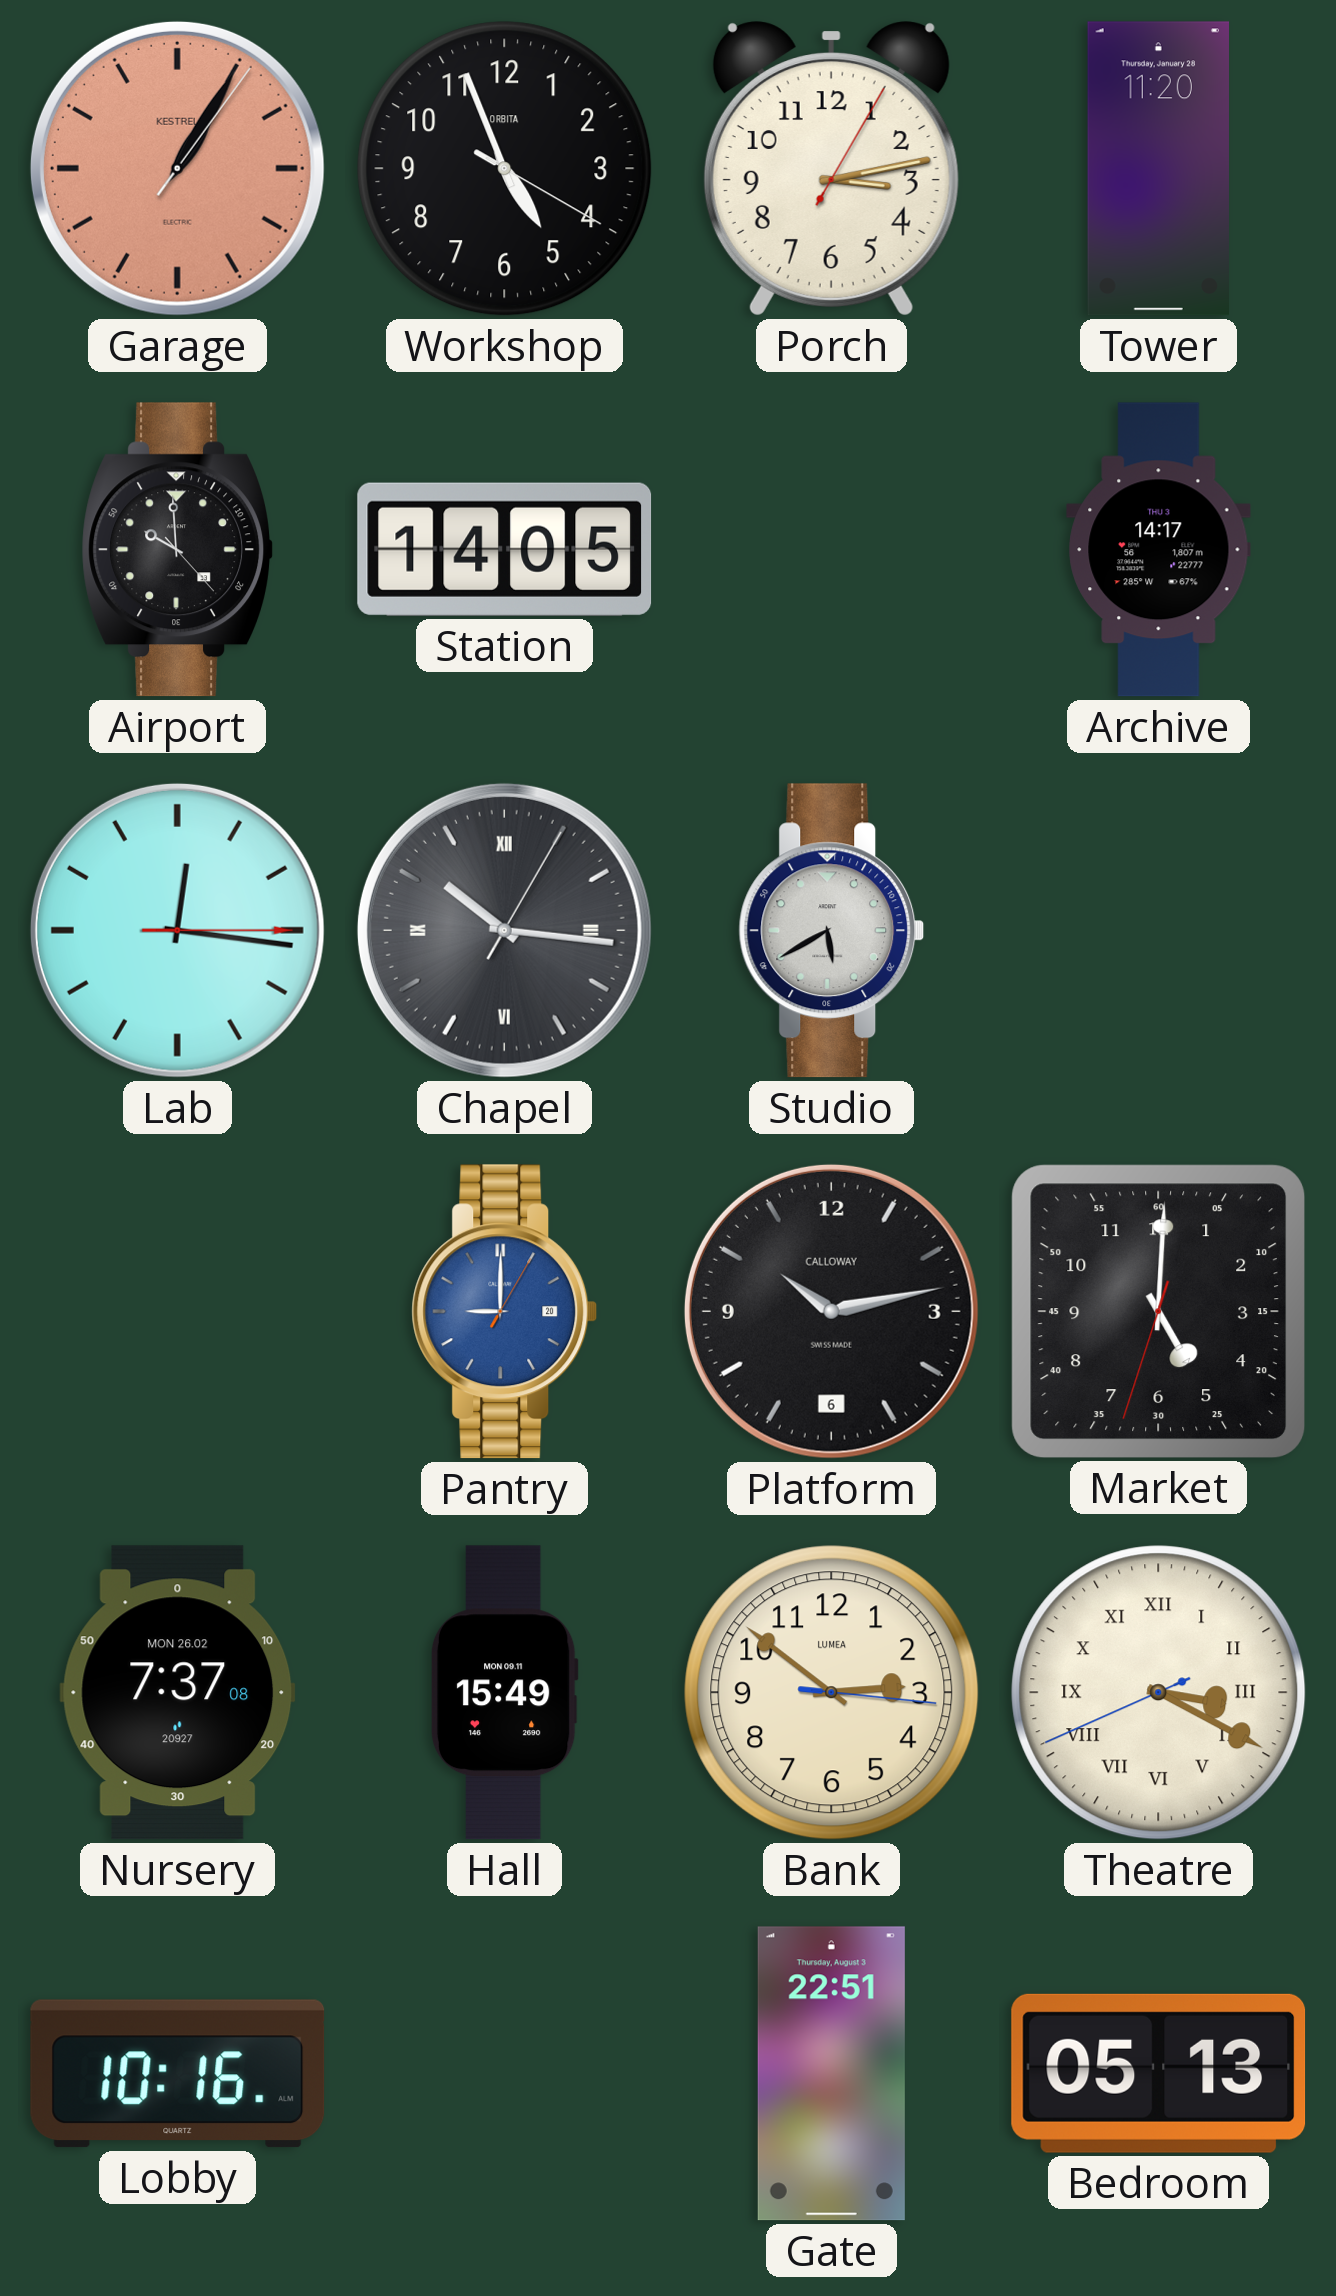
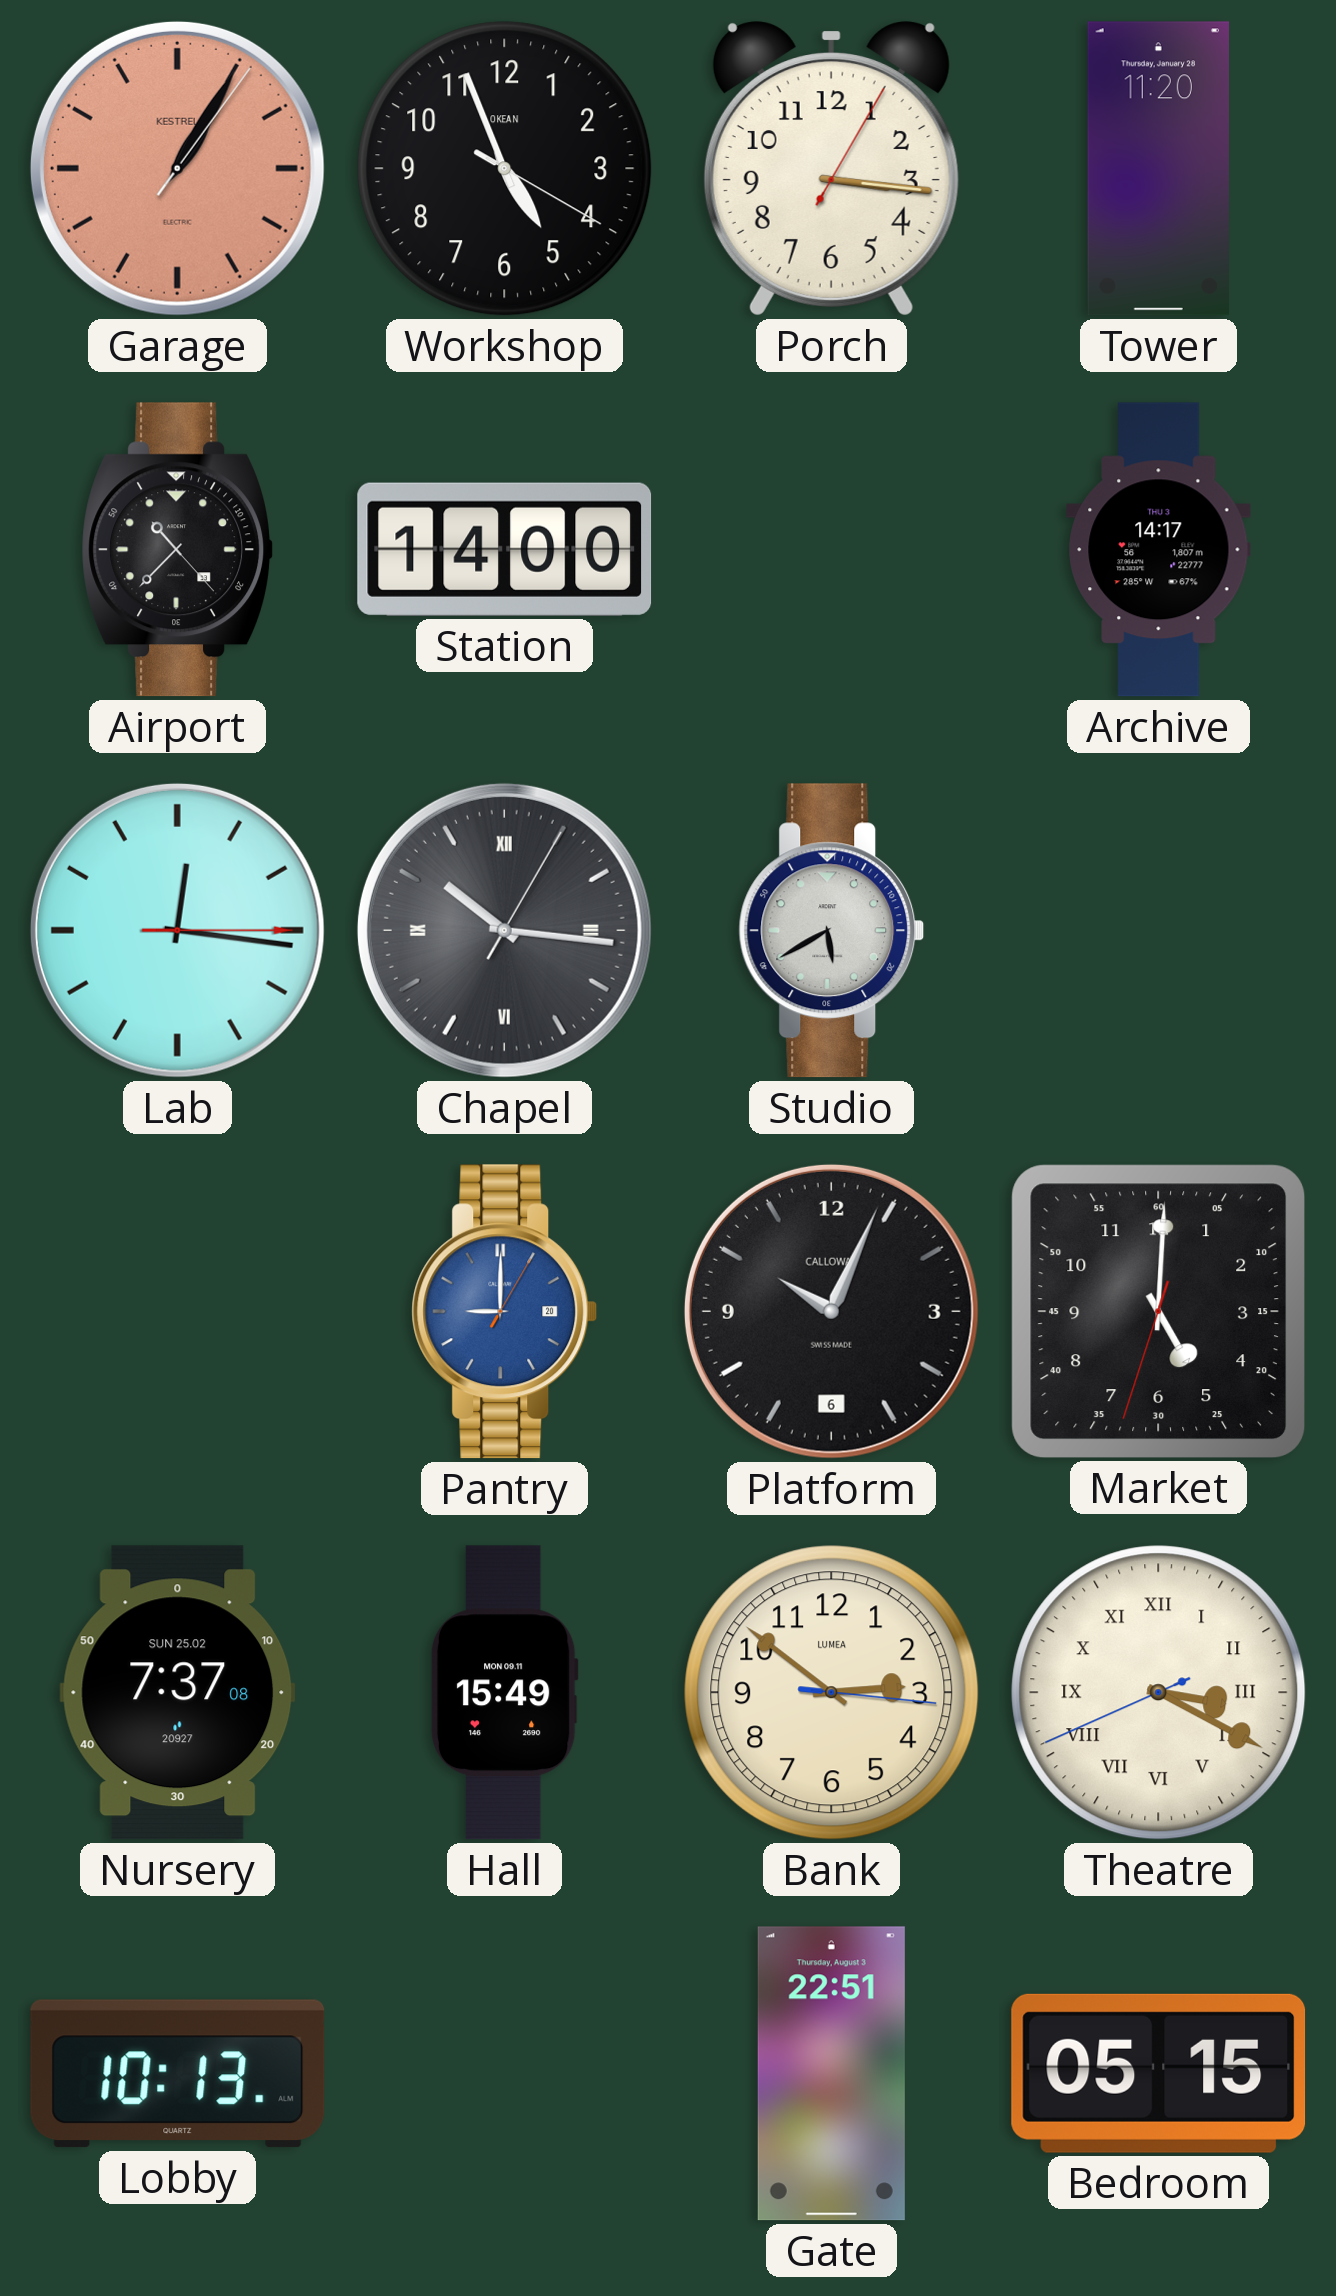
Workshop brand: ORBITA -> OKEAN
Porch: 3:13 -> 3:16
Airport: 9:59 -> 10:37
Station: 14:05 -> 14:00
Platform: 10:13 -> 10:04
Nursery date: MON 26.02 -> SUN 25.02
Lobby: 10:16 -> 10:13
Bedroom: 05:13 -> 05:15
